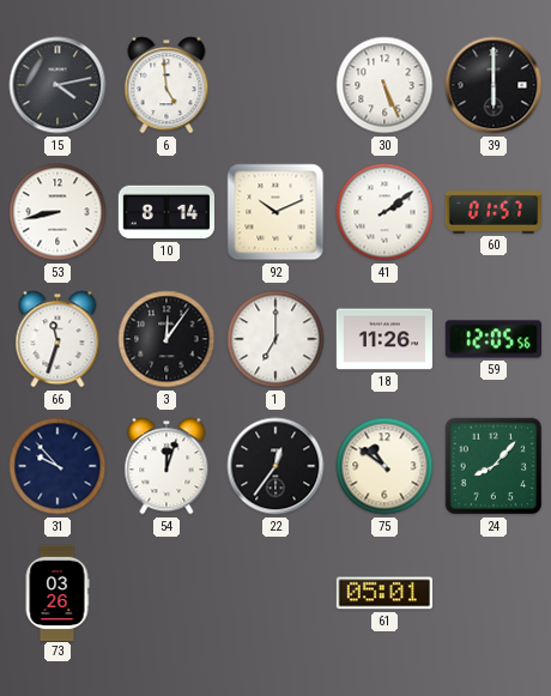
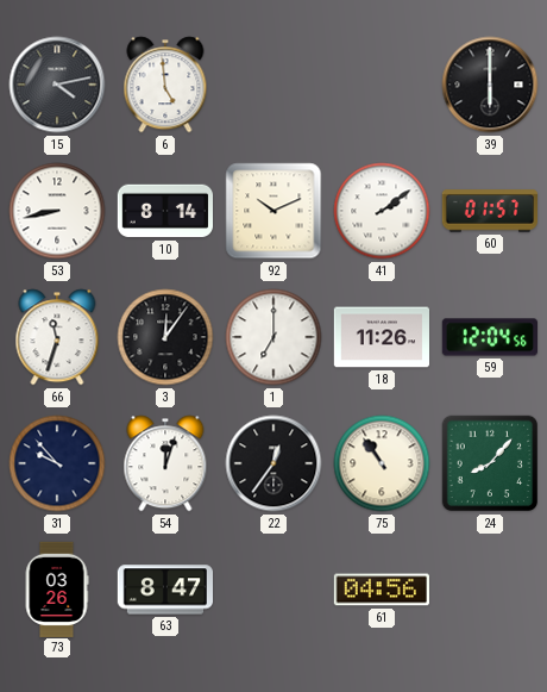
30: 5:26 -> none
59: 12:05 -> 12:04
75: 10:51 -> 10:54
63: none -> 8:47
61: 05:01 -> 04:56
